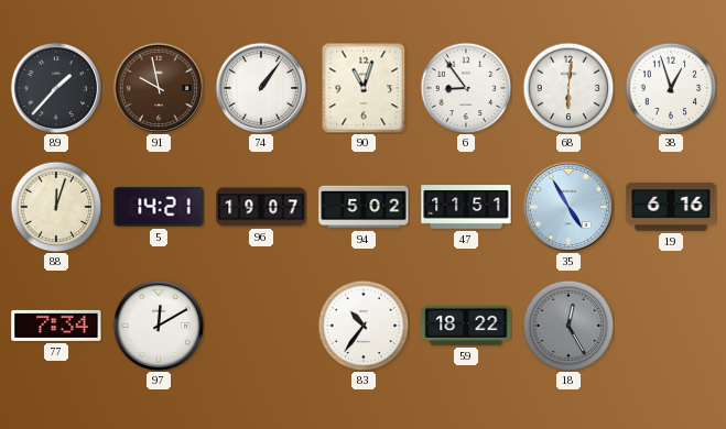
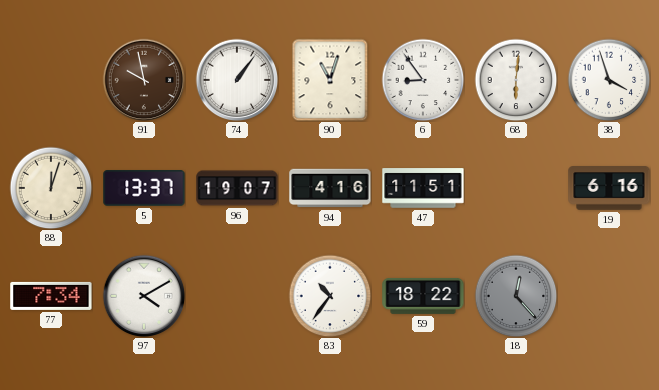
89: 1:37 -> none
38: 12:57 -> 3:57
5: 14:21 -> 13:37
94: 5:02 -> 4:16
35: 4:55 -> none
97: 12:10 -> 4:10
18: 12:25 -> 12:23
